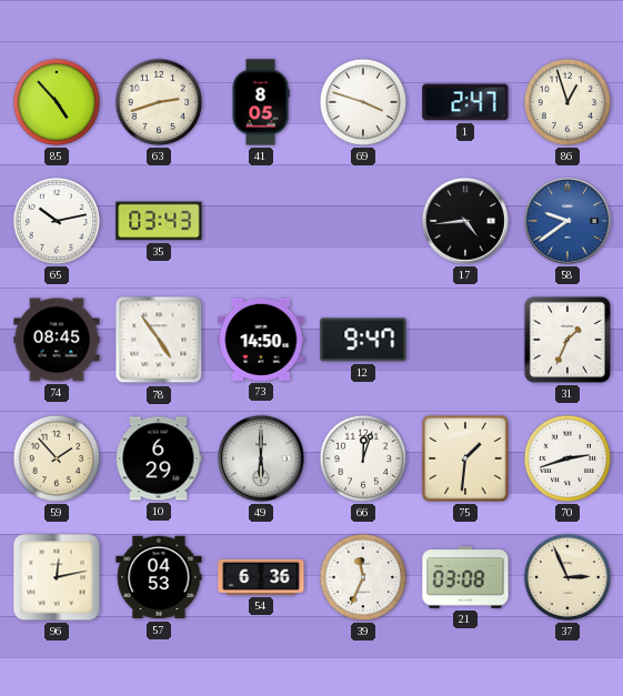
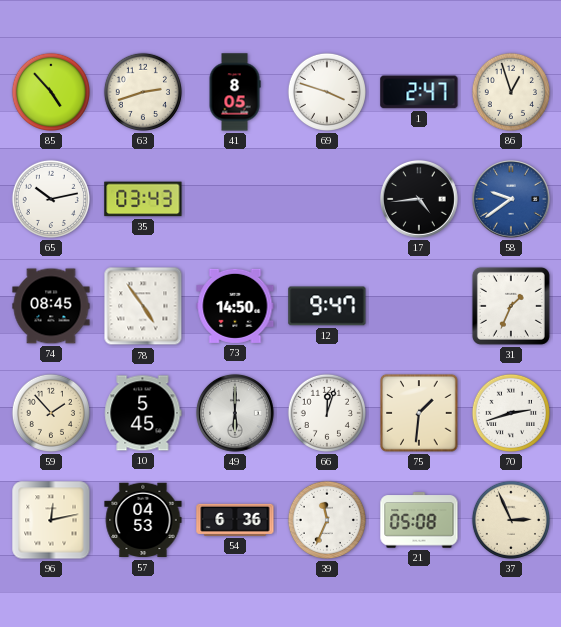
10: 6:29 -> 5:45
21: 03:08 -> 05:08
